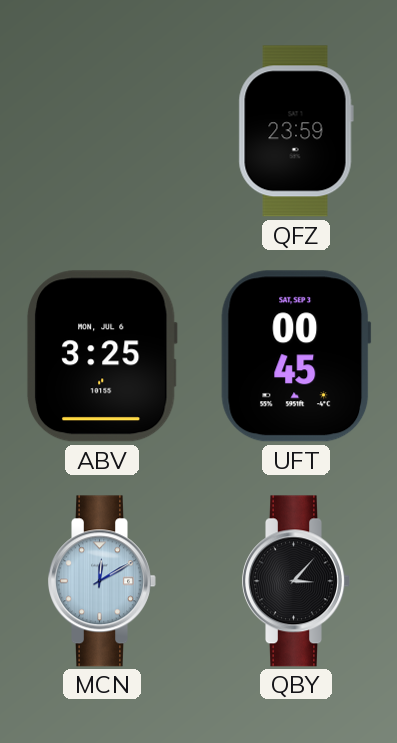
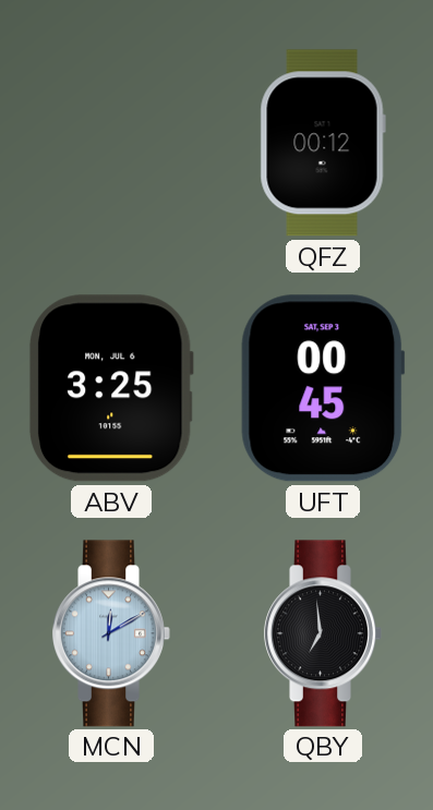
QFZ: 23:59 -> 00:12
QBY: 3:07 -> 6:59
